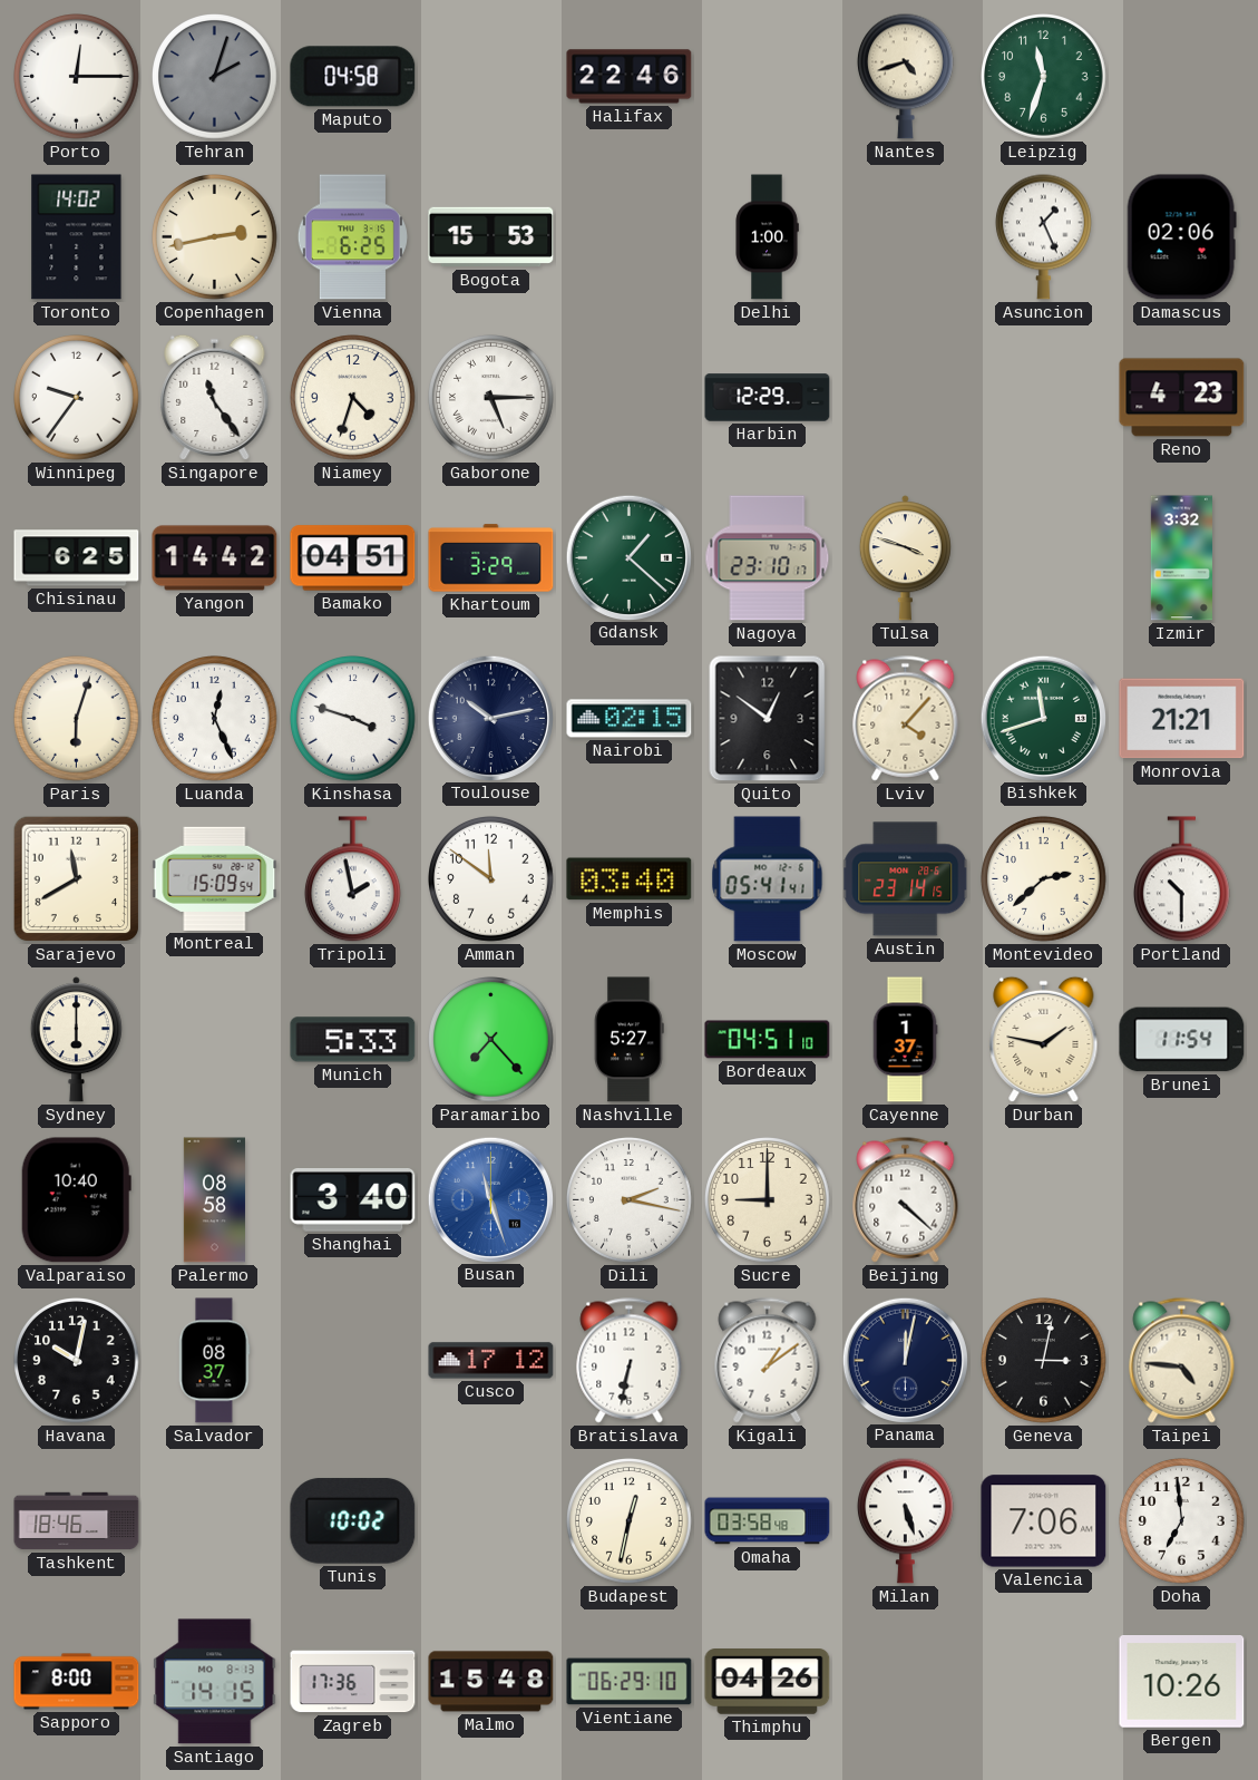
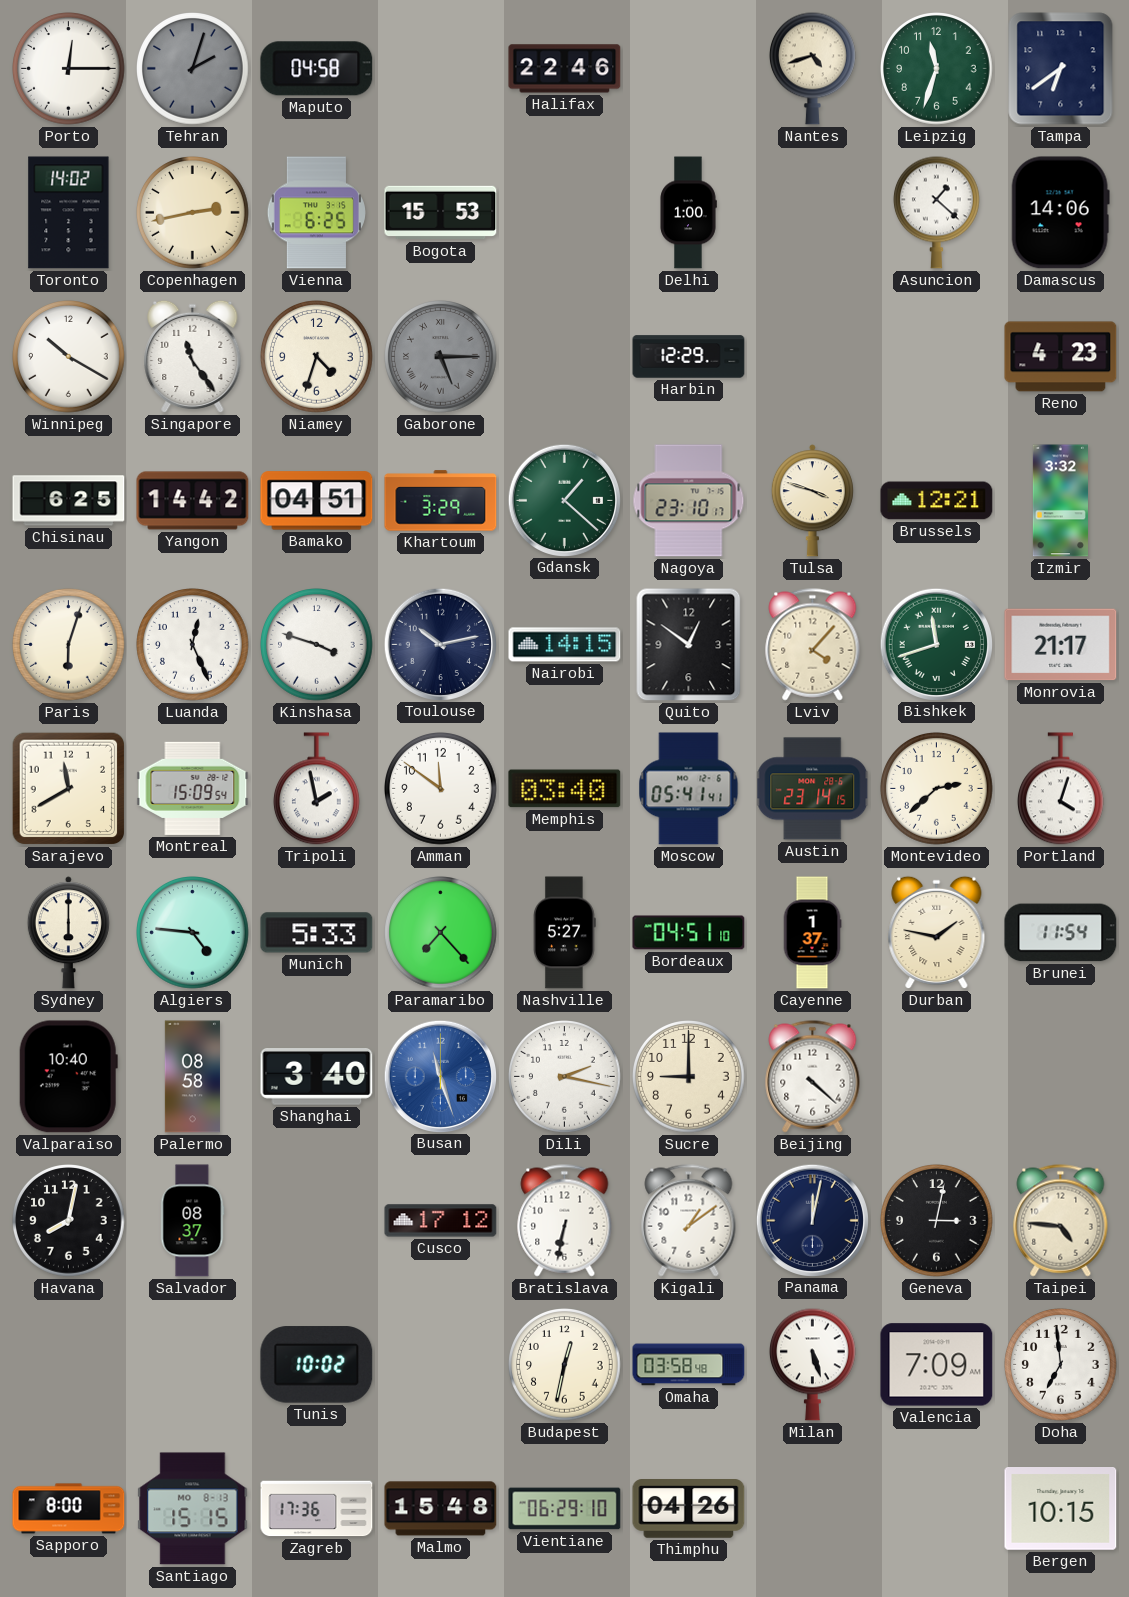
Tampa: none -> 6:39
Asuncion: 1:26 -> 1:22
Damascus: 02:06 -> 14:06
Winnipeg: 9:36 -> 10:20
Gaborone dial: white -> grey
Brussels: none -> 12:21
Nairobi: 02:15 -> 14:15
Monrovia: 21:21 -> 21:17
Portland: 10:30 -> 4:03
Algiers: none -> 4:46
Havana: 10:02 -> 8:02
Tashkent: 18:46 -> none
Valencia: 7:06 -> 7:09
Santiago: 14:15 -> 15:15
Bergen: 10:26 -> 10:15
